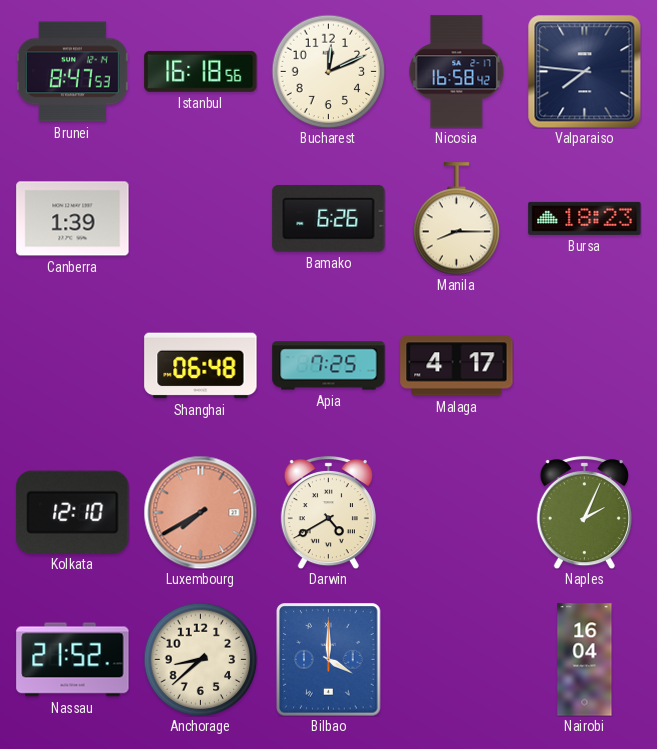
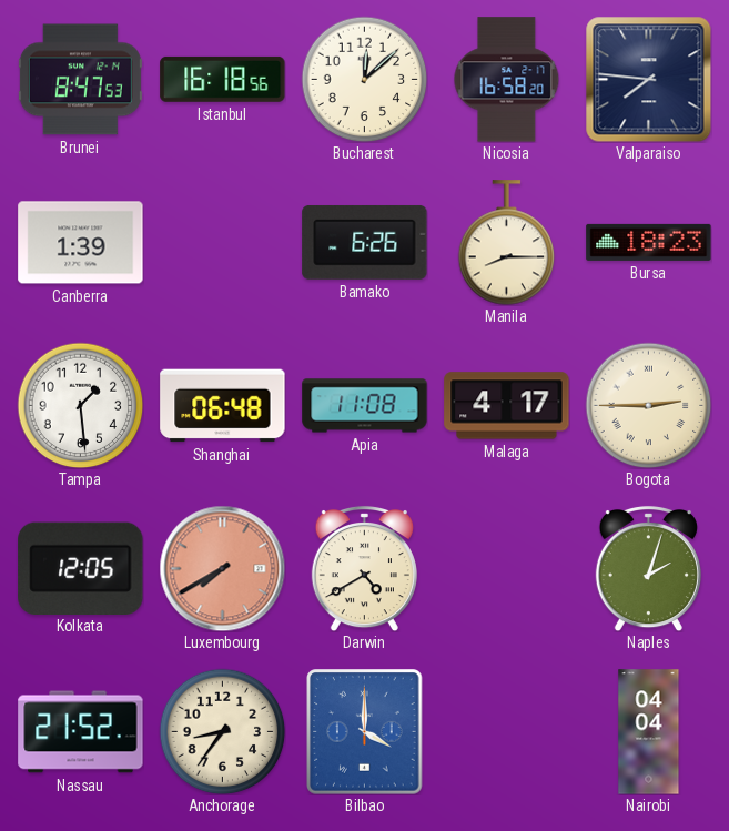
Bucharest: 12:11 -> 12:08
Nicosia: 16:58:42 -> 16:58:20
Tampa: none -> 1:29
Apia: 7:25 -> 11:08
Bogota: none -> 2:45
Kolkata: 12:10 -> 12:05
Naples: 2:04 -> 2:03
Anchorage: 8:38 -> 8:36
Nairobi: 16:04 -> 04:04
